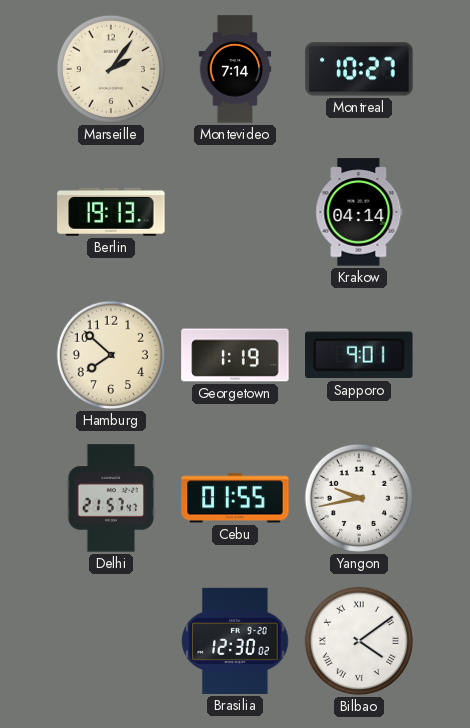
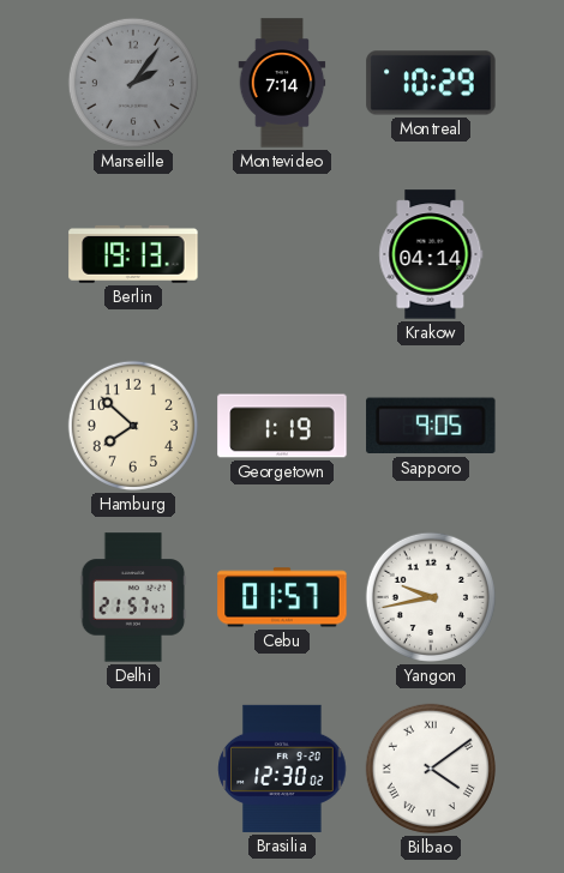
Marseille dial: cream -> grey
Montreal: 10:27 -> 10:29
Sapporo: 9:01 -> 9:05
Cebu: 01:55 -> 01:57
